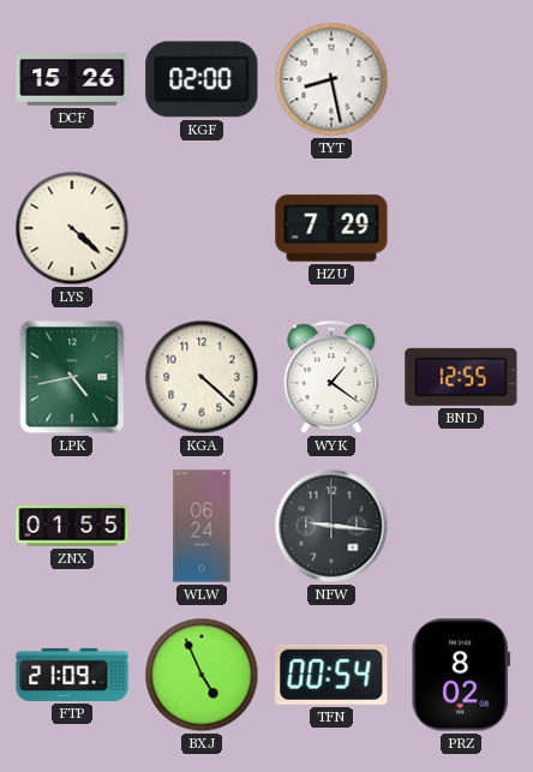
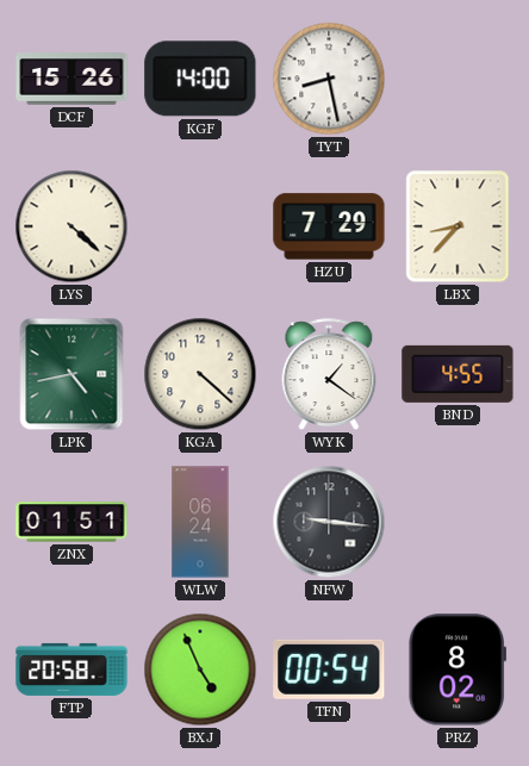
KGF: 02:00 -> 14:00
LBX: none -> 8:37
BND: 12:55 -> 4:55
ZNX: 01:55 -> 01:51
FTP: 21:09 -> 20:58
